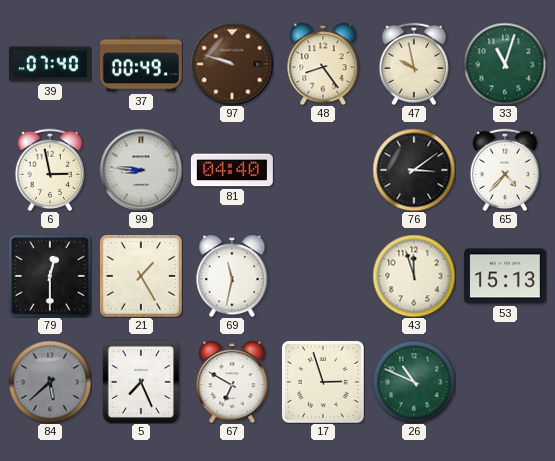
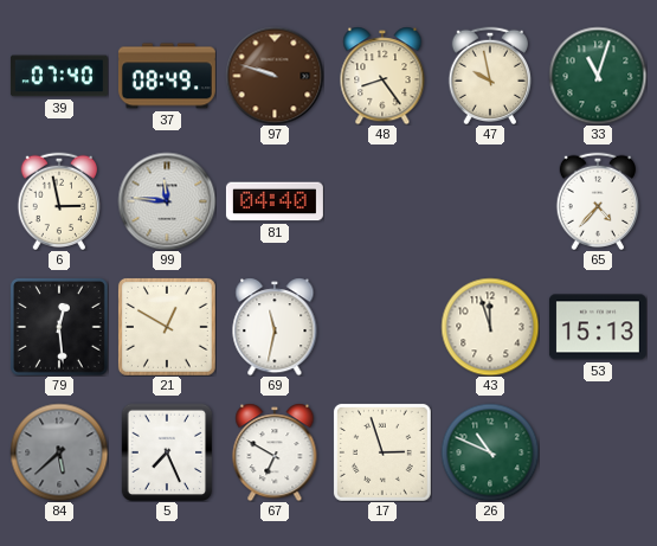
37: 00:49 -> 08:49
99: 8:46 -> 11:46
76: 3:09 -> none
79: 12:30 -> 12:29
21: 1:25 -> 12:50
